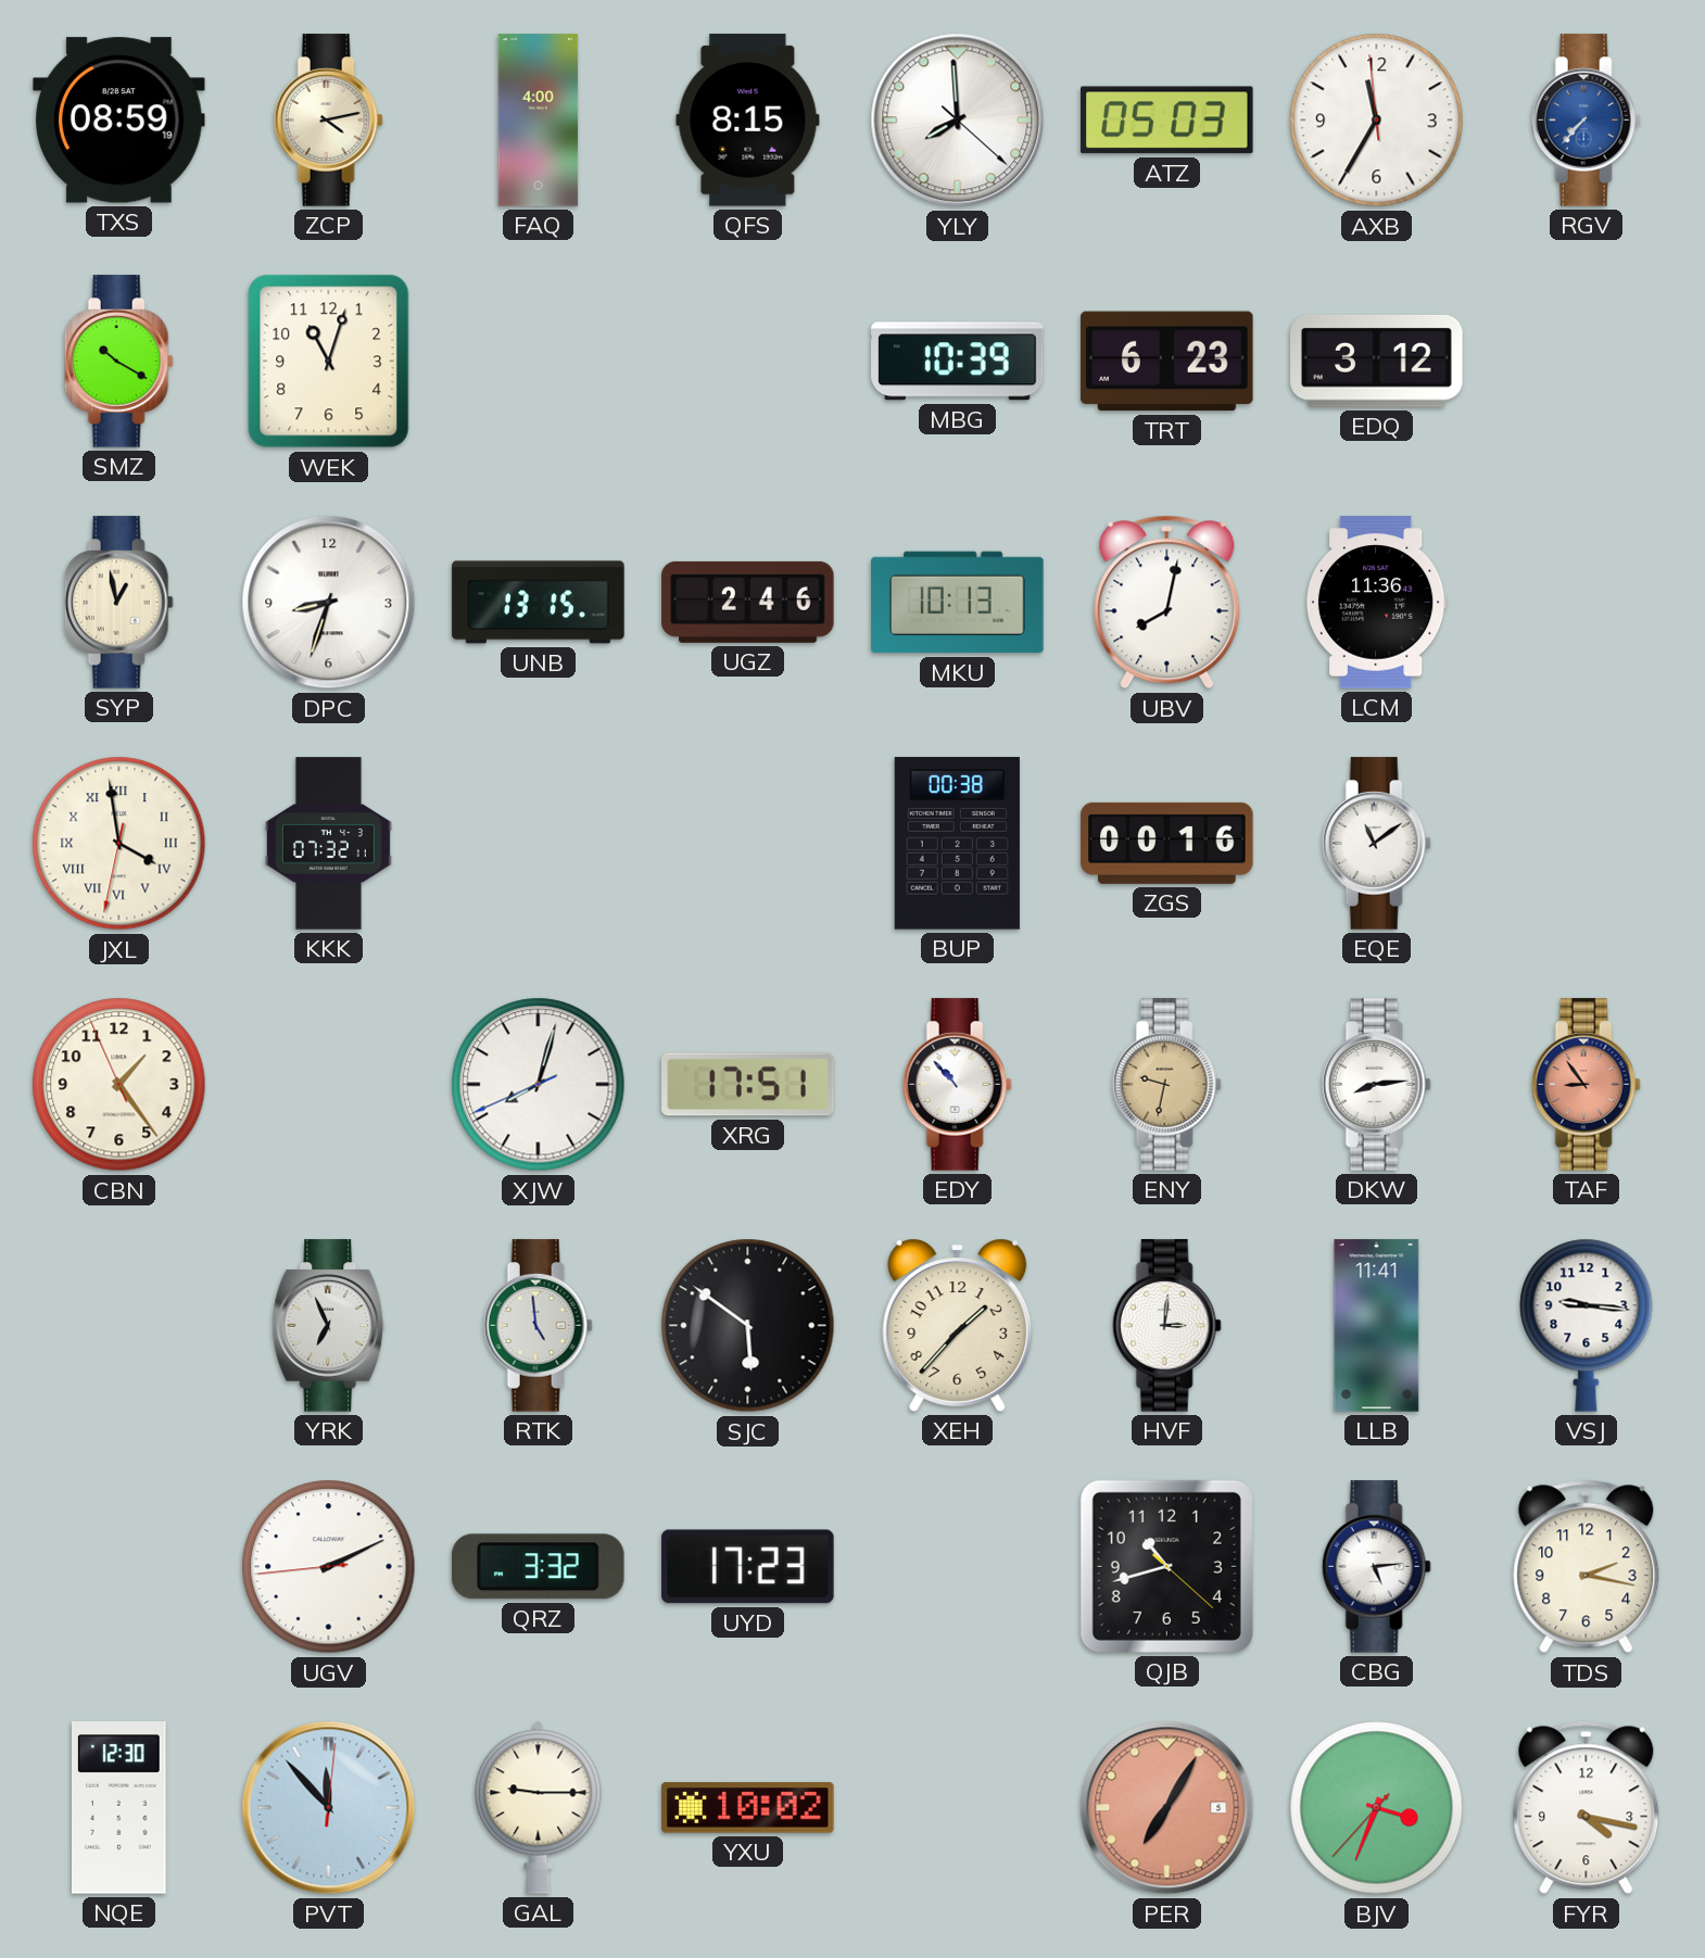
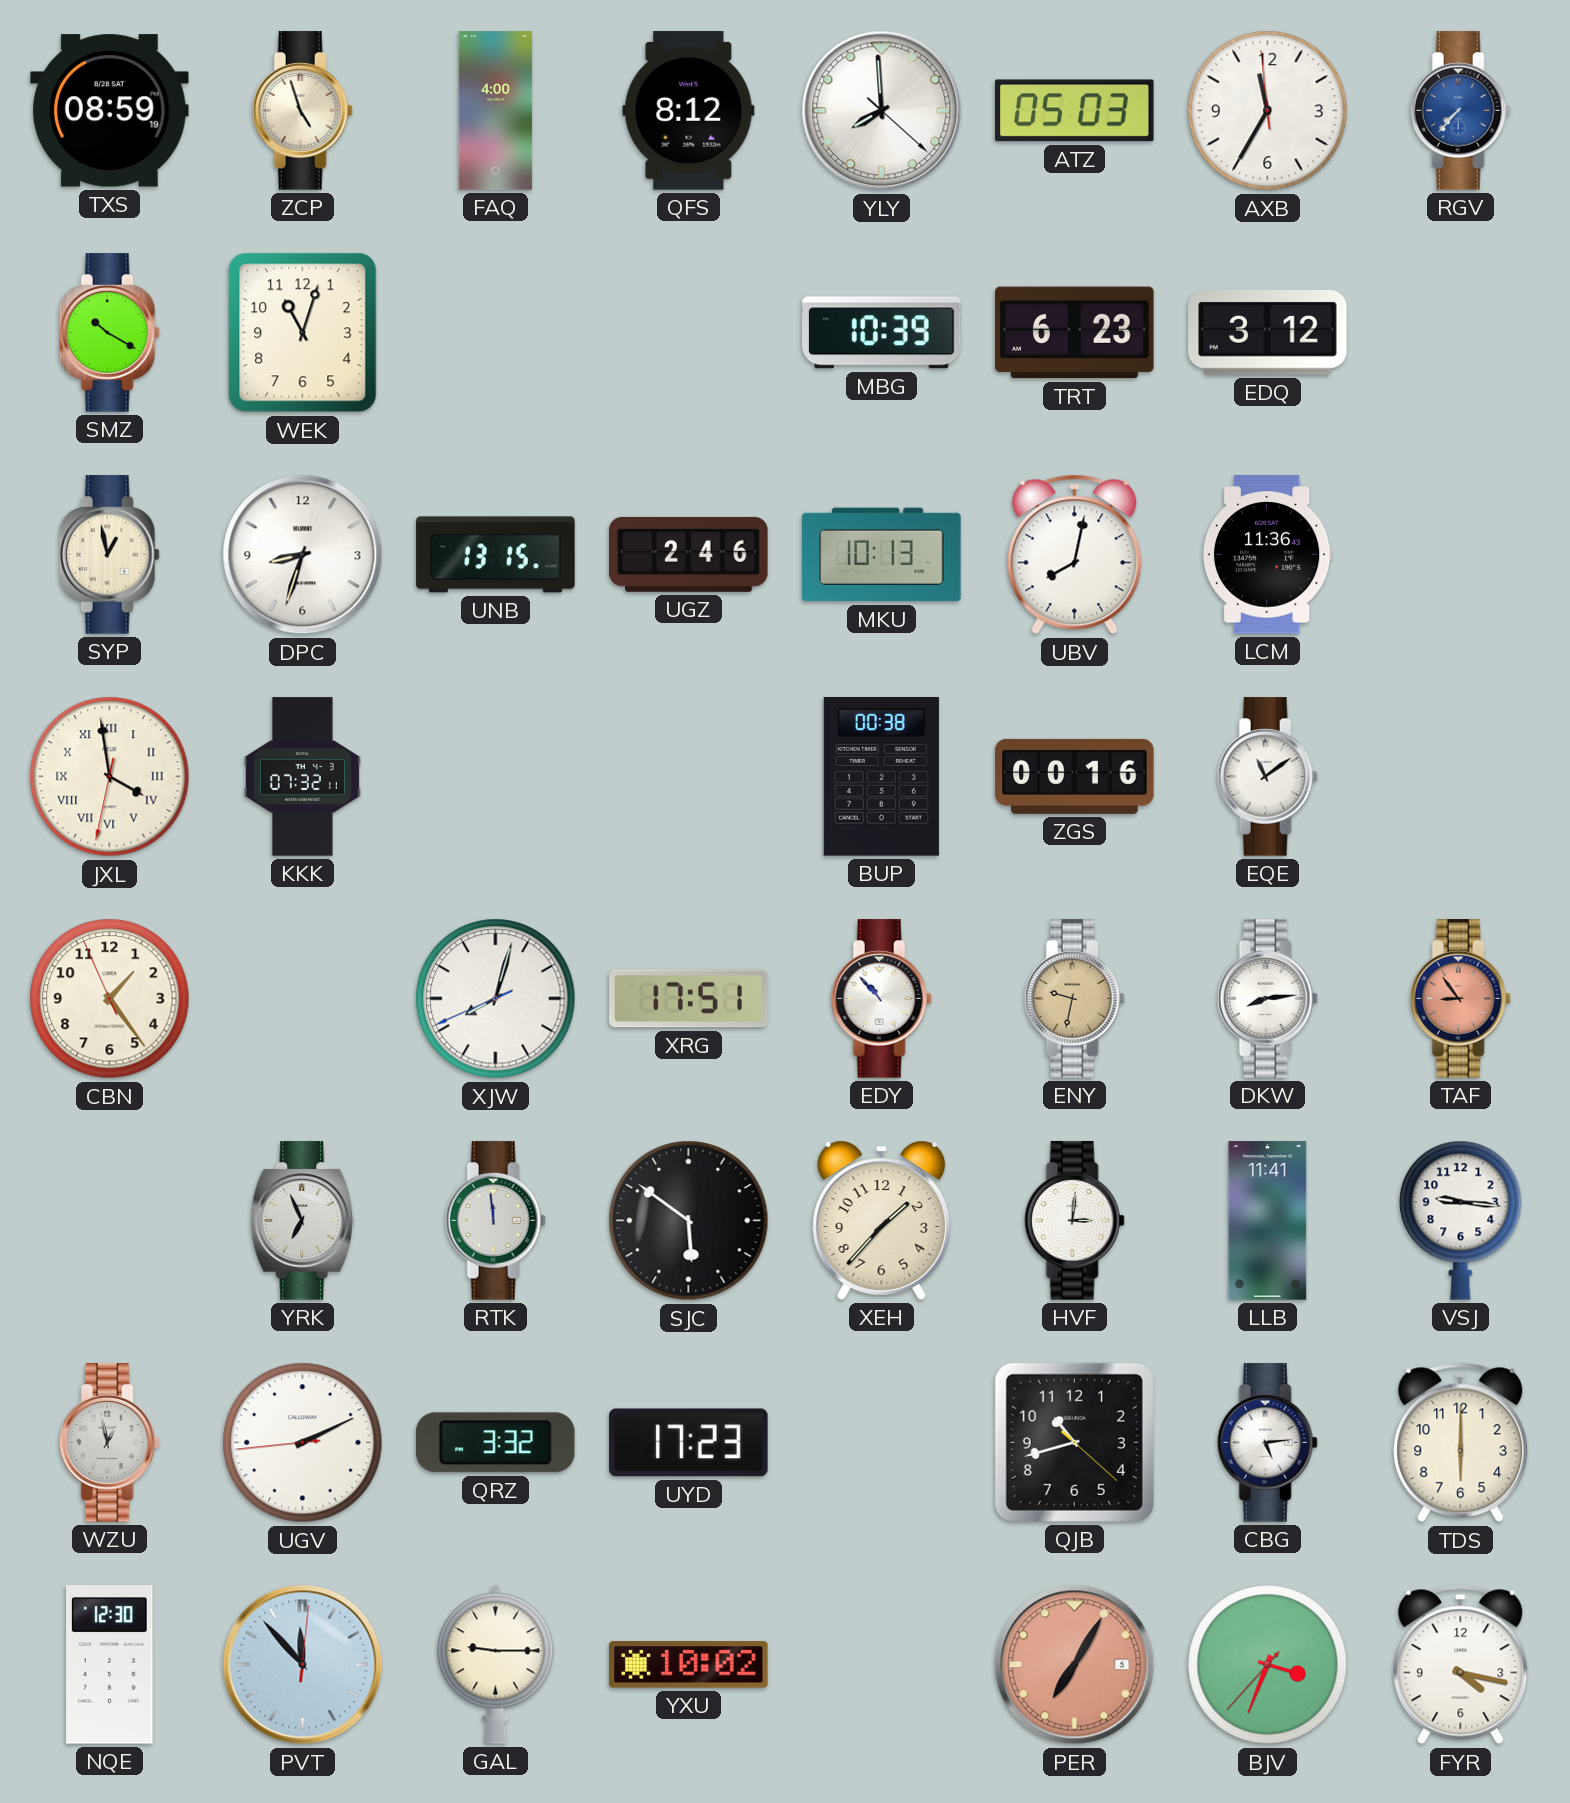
ZCP: 4:13 -> 4:57
QFS: 8:15 -> 8:12
RTK: 4:59 -> 11:59
WZU: none -> 12:58
TDS: 2:17 -> 6:00
